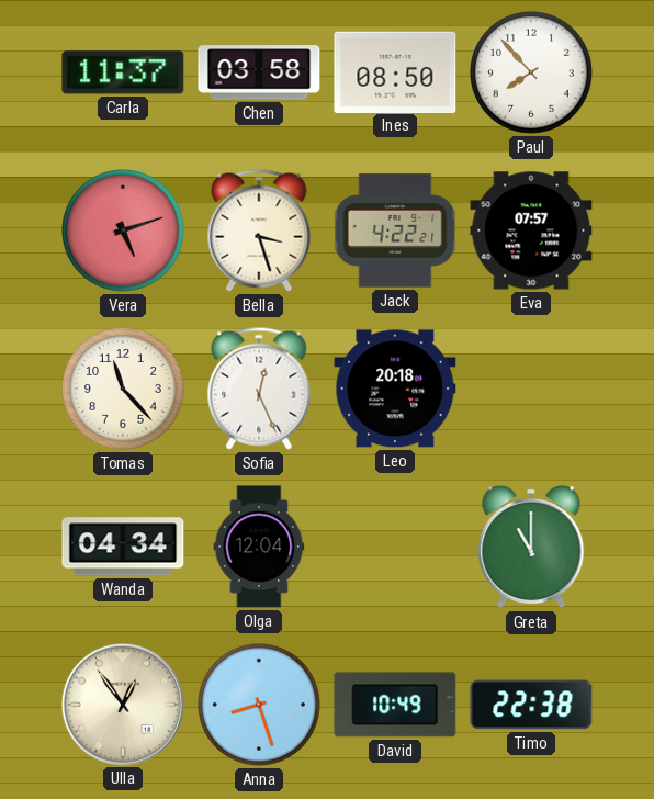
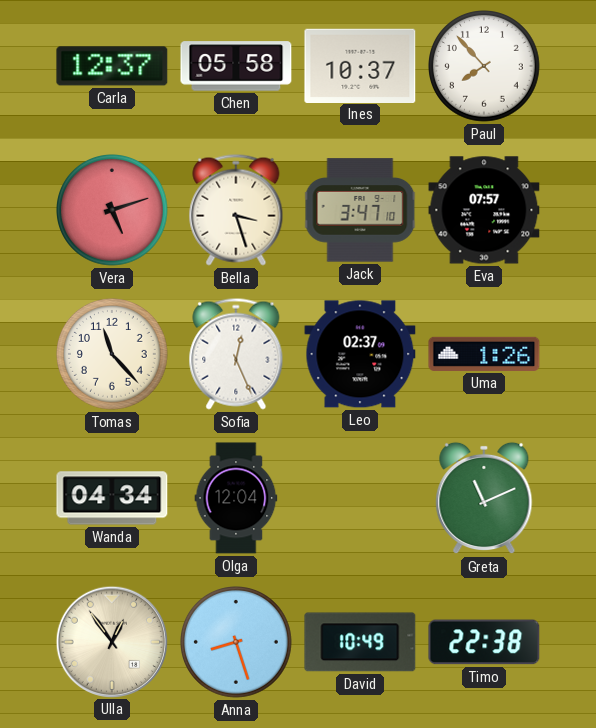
Carla: 11:37 -> 12:37
Chen: 03:58 -> 05:58
Ines: 08:50 -> 10:37
Jack: 4:22 -> 3:47
Leo: 20:18 -> 02:37
Uma: none -> 1:26
Greta: 11:00 -> 11:11
